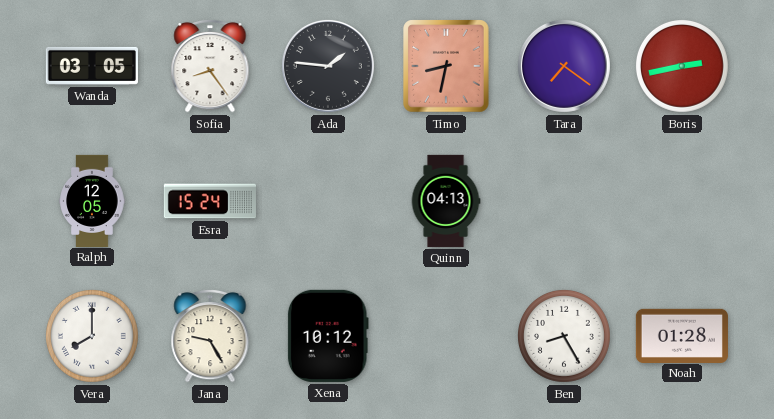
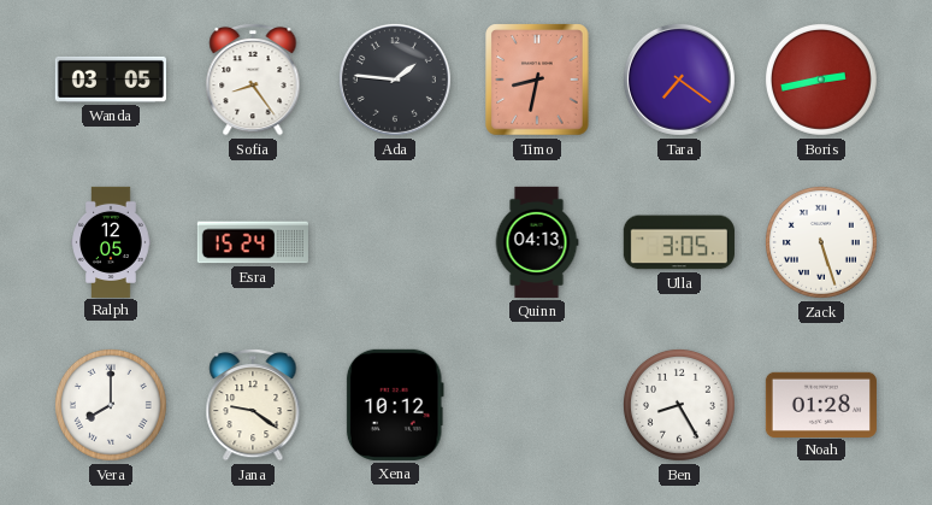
Ulla: none -> 3:05
Zack: none -> 5:27
Jana: 9:25 -> 9:21
